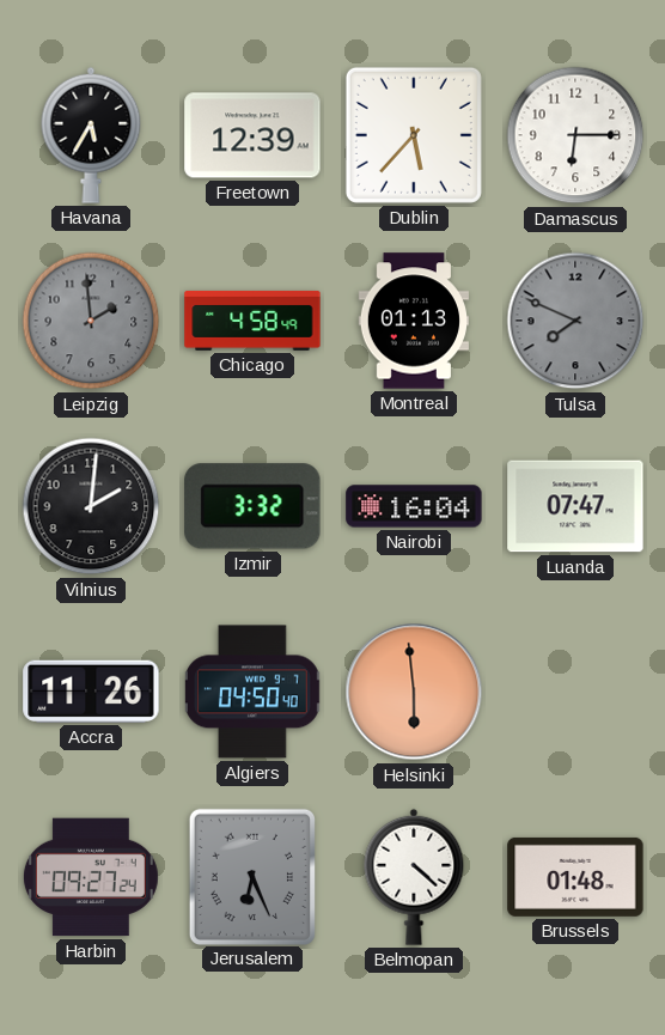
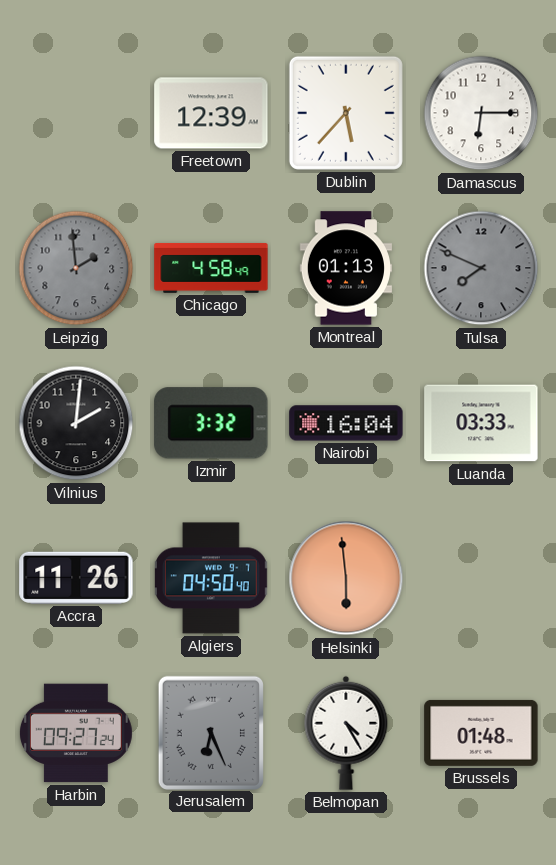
Havana: 5:35 -> none
Luanda: 07:47 -> 03:33
Belmopan: 4:22 -> 4:25
